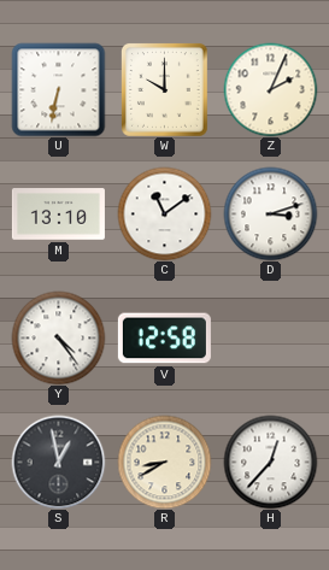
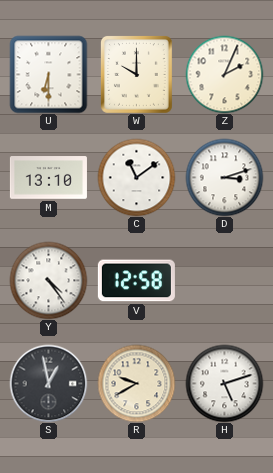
U: 6:32 -> 6:30
R: 8:40 -> 9:40
H: 12:37 -> 5:12
